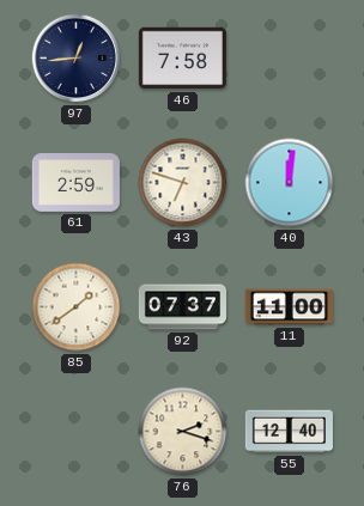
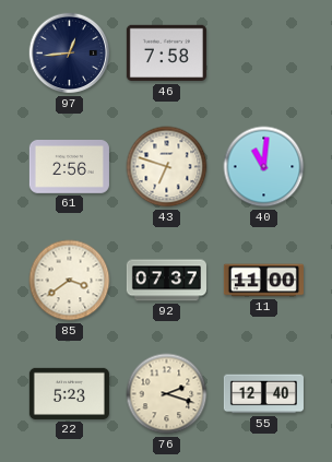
61: 2:59 -> 2:56
40: 12:01 -> 11:01
85: 1:39 -> 3:39
22: none -> 5:23
